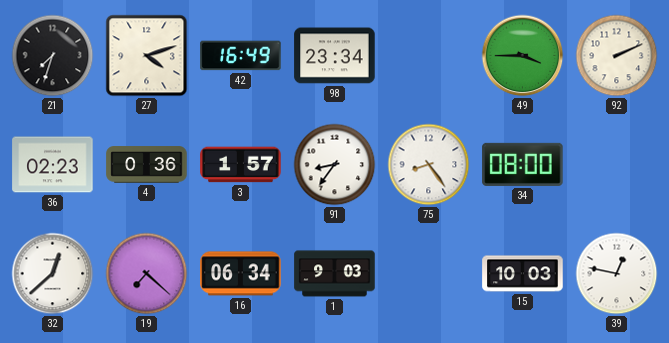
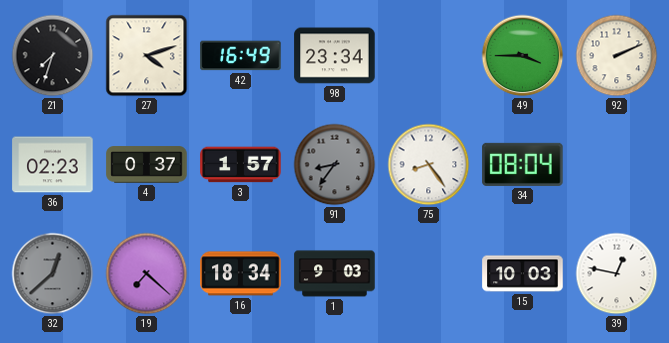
4: 0:36 -> 0:37
91 dial: white -> grey
34: 08:00 -> 08:04
32 dial: white -> grey
16: 06:34 -> 18:34
